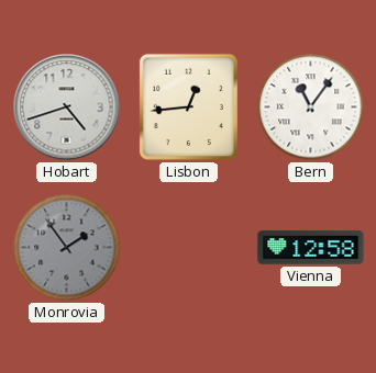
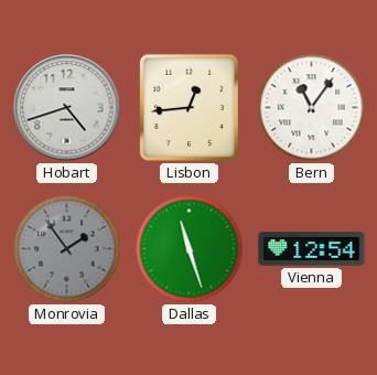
Dallas: none -> 11:27
Vienna: 12:58 -> 12:54
